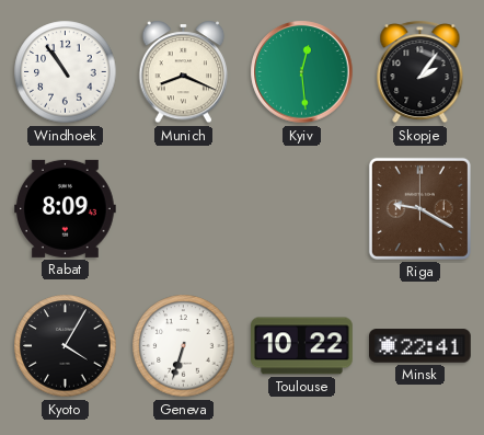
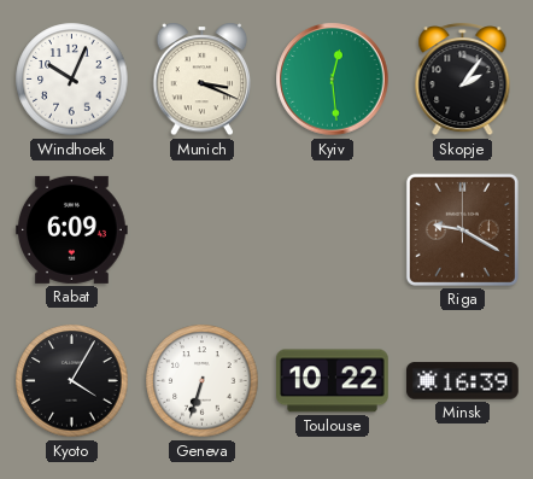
Windhoek: 10:54 -> 10:04
Munich: 8:19 -> 3:19
Rabat: 8:09 -> 6:09
Minsk: 22:41 -> 16:39
